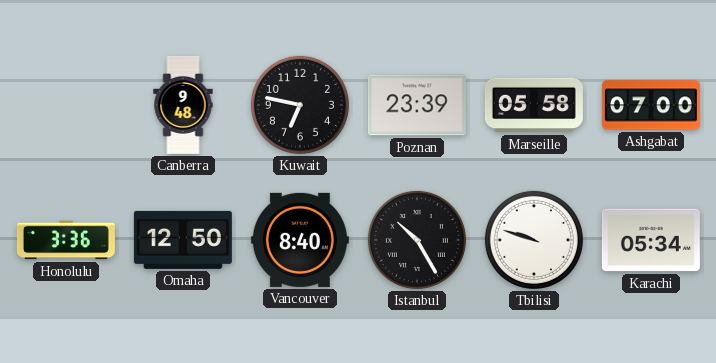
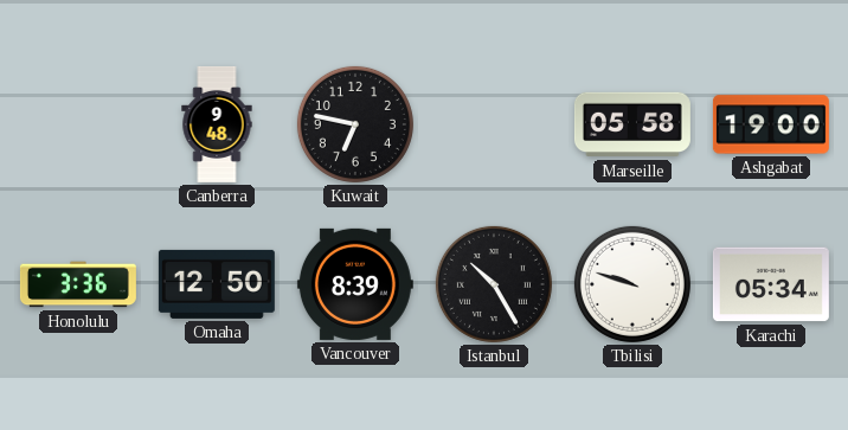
Poznan: 23:39 -> none
Ashgabat: 07:00 -> 19:00
Vancouver: 8:40 -> 8:39
